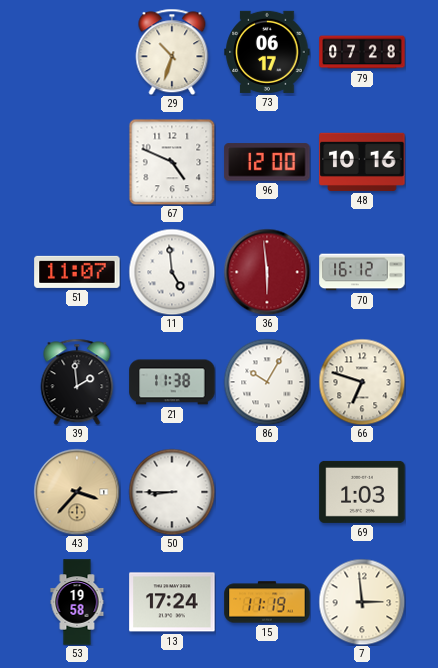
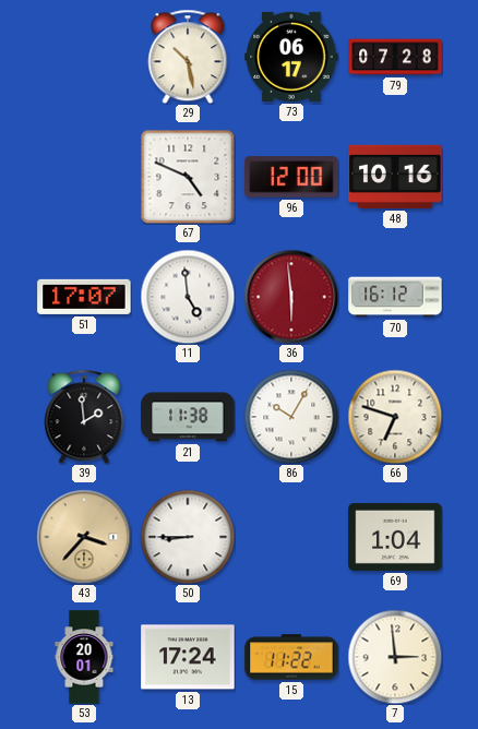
29: 10:33 -> 10:28
51: 11:07 -> 17:07
69: 1:03 -> 1:04
53: 19:58 -> 20:01
15: 11:19 -> 11:22
